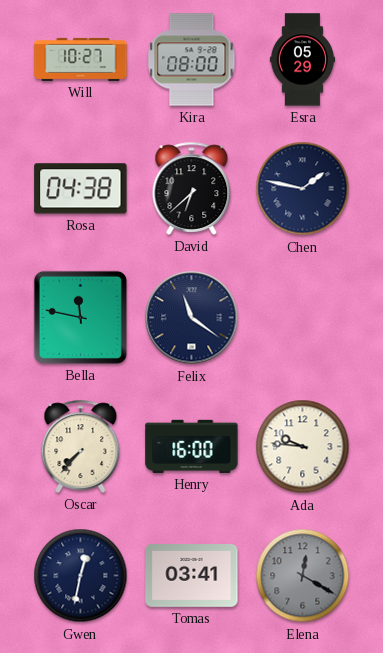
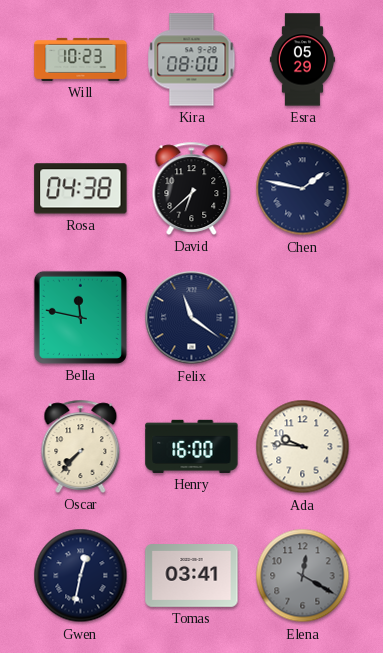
Will: 10:27 -> 10:23
